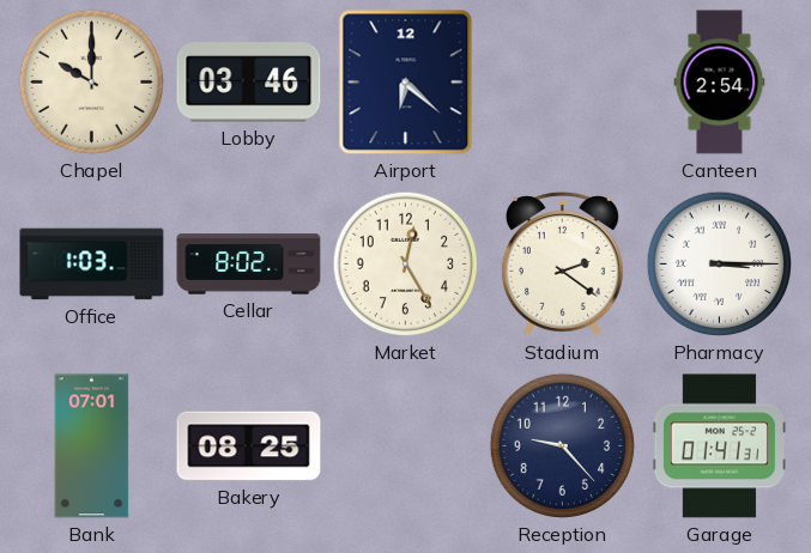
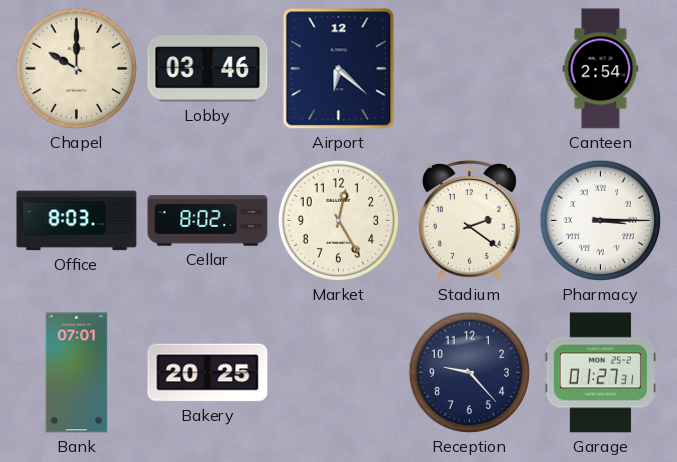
Office: 1:03 -> 8:03
Bakery: 08:25 -> 20:25
Garage: 01:41 -> 01:27
